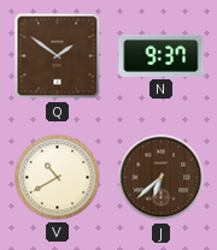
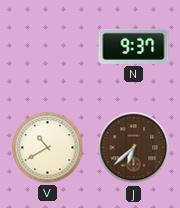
Q: 1:51 -> none
